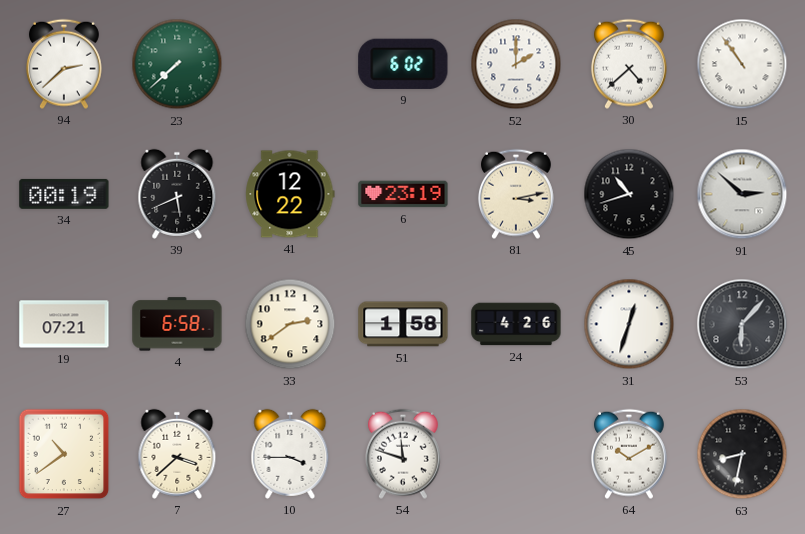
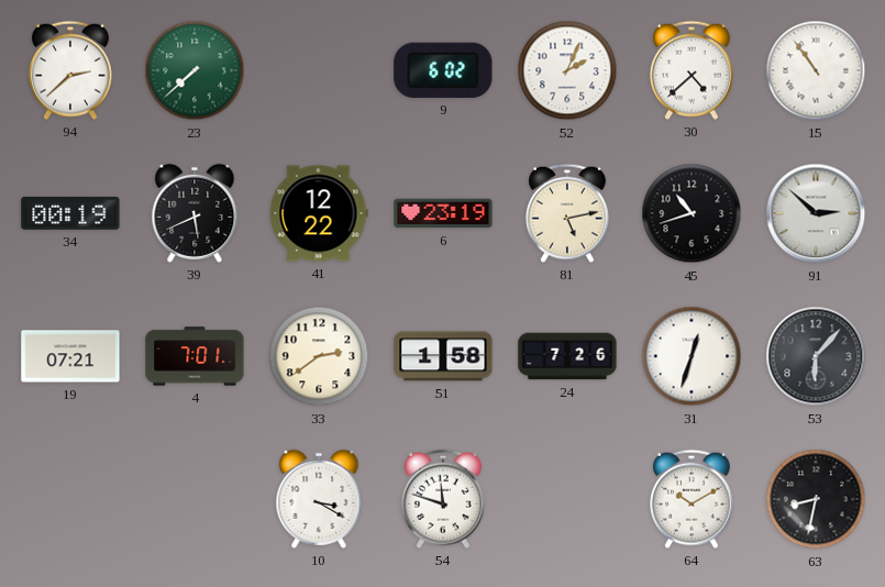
52: 2:00 -> 2:04
81: 3:13 -> 5:13
4: 6:58 -> 7:01
24: 4:26 -> 7:26
27: 10:39 -> none
7: 3:38 -> none
10: 3:45 -> 3:20
